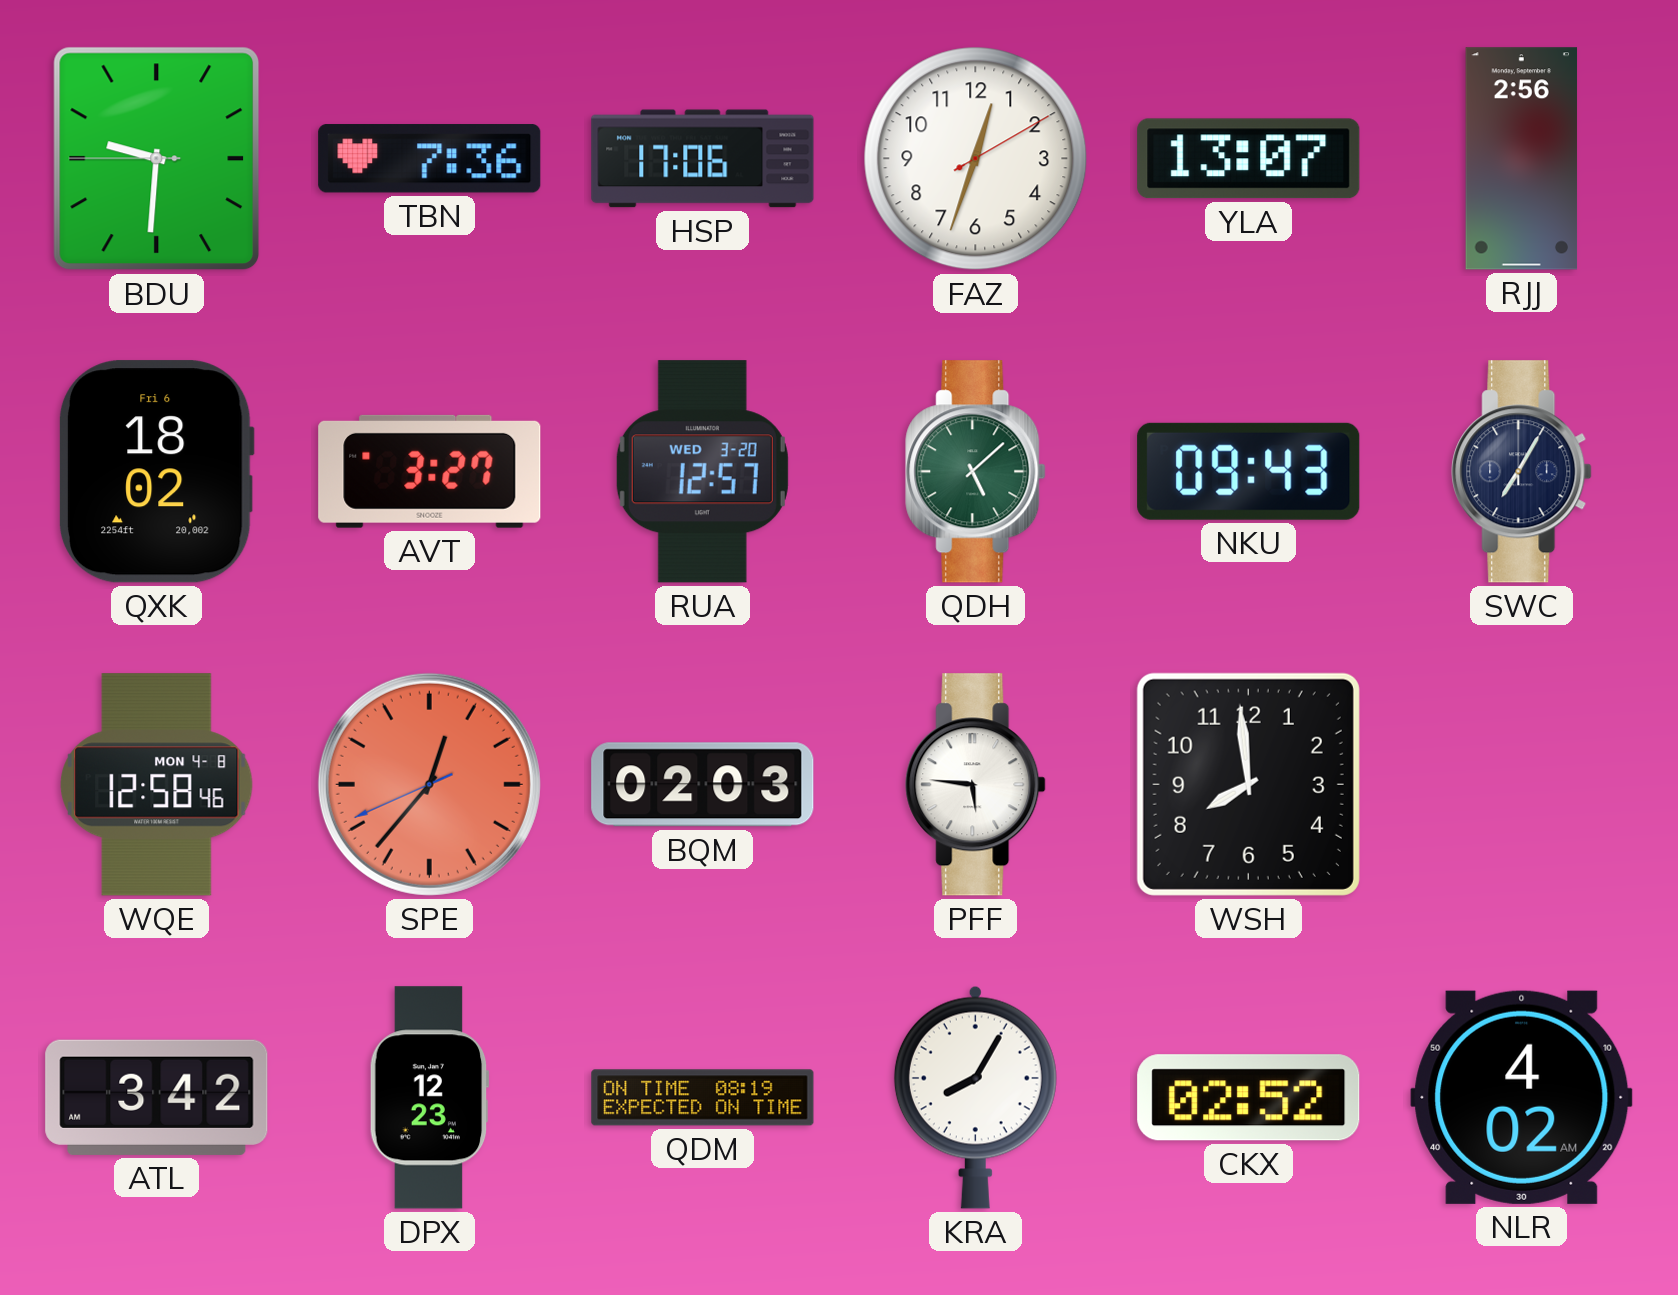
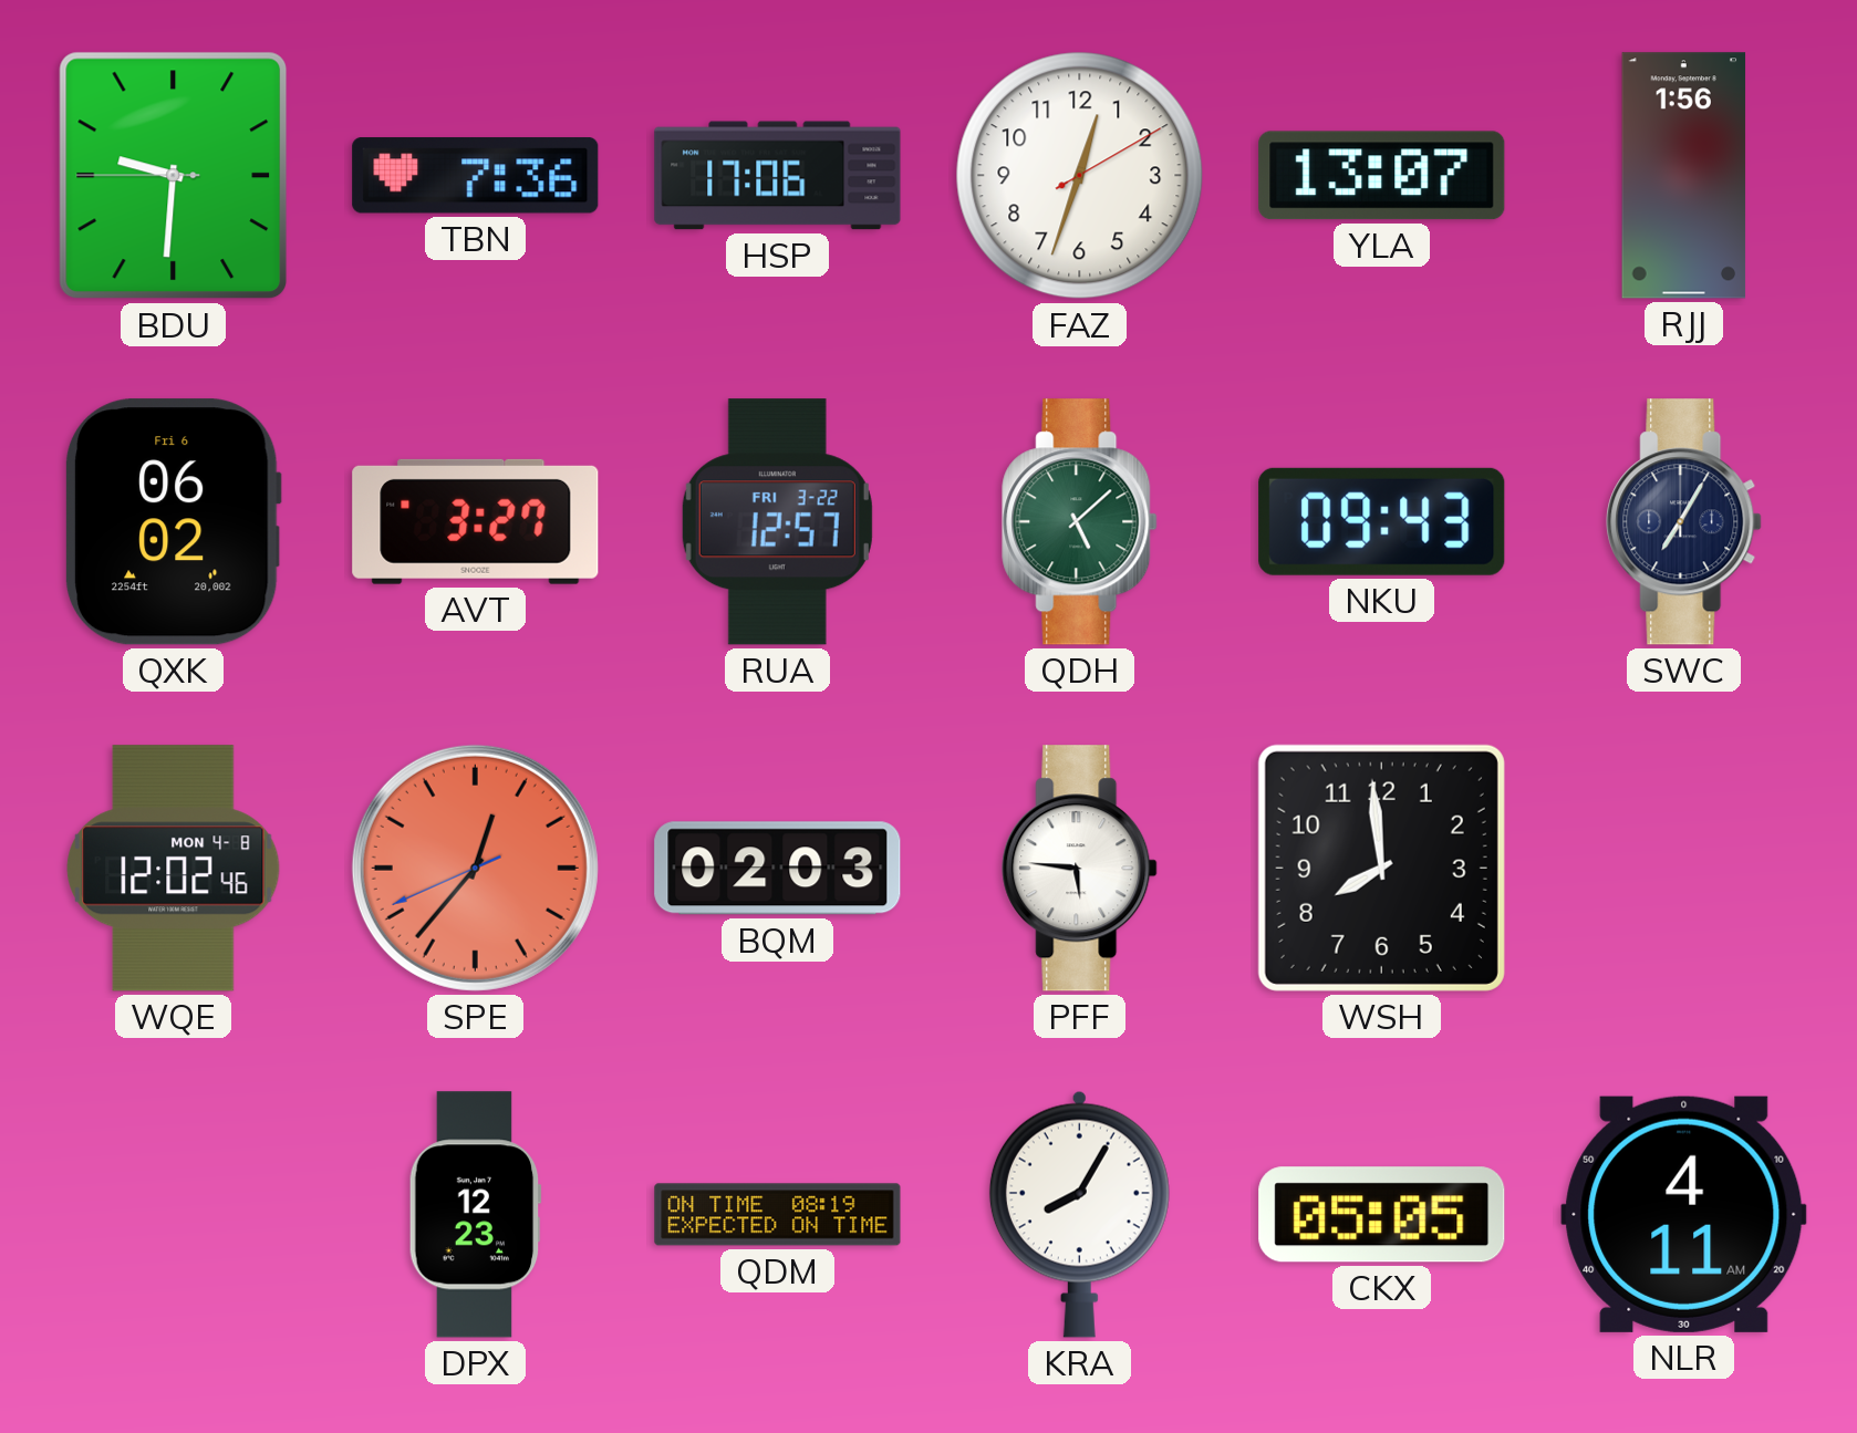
RJJ: 2:56 -> 1:56
QXK: 18:02 -> 06:02
RUA date: WED 3-20 -> FRI 3-22
WQE: 12:58 -> 12:02
ATL: 3:42 -> none
CKX: 02:52 -> 05:05
NLR: 4:02 -> 4:11
